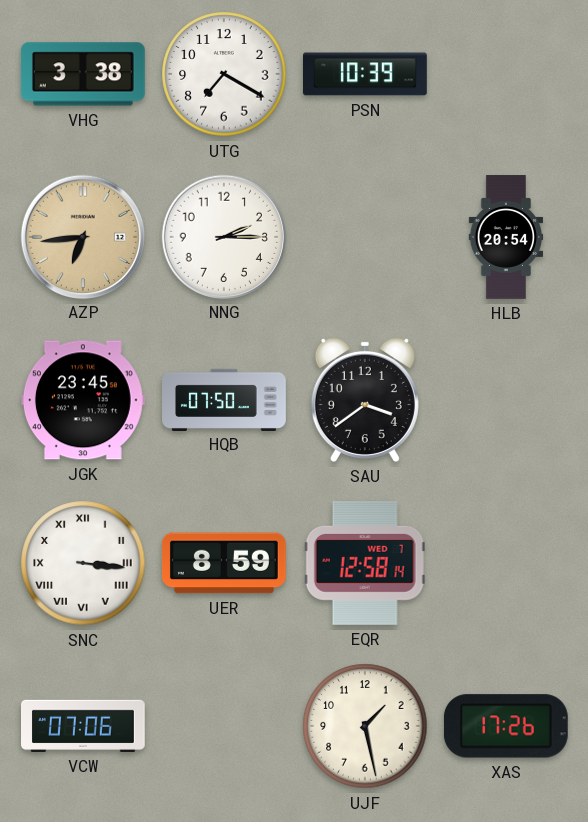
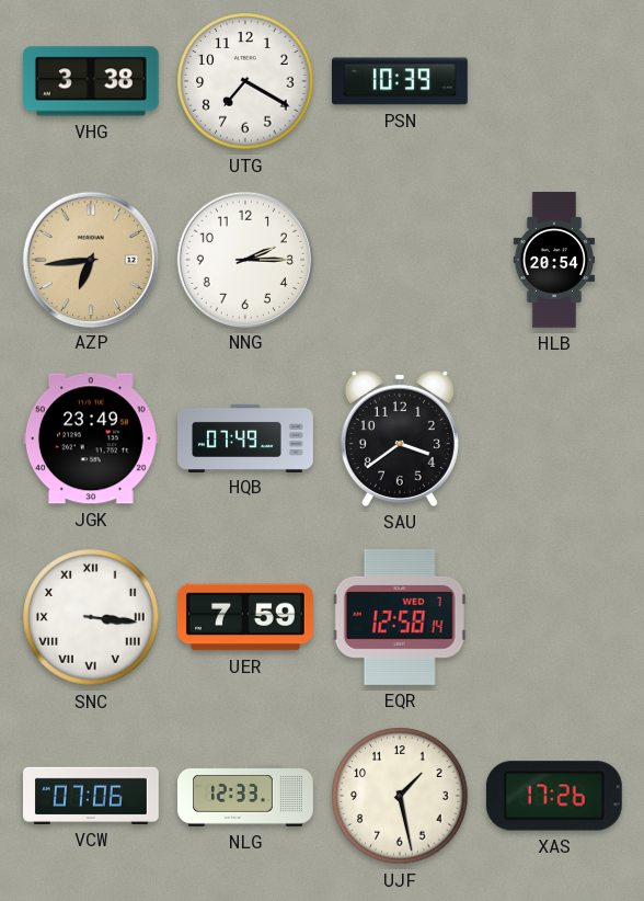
JGK: 23:45 -> 23:49
HQB: 07:50 -> 07:49
UER: 8:59 -> 7:59
NLG: none -> 12:33
